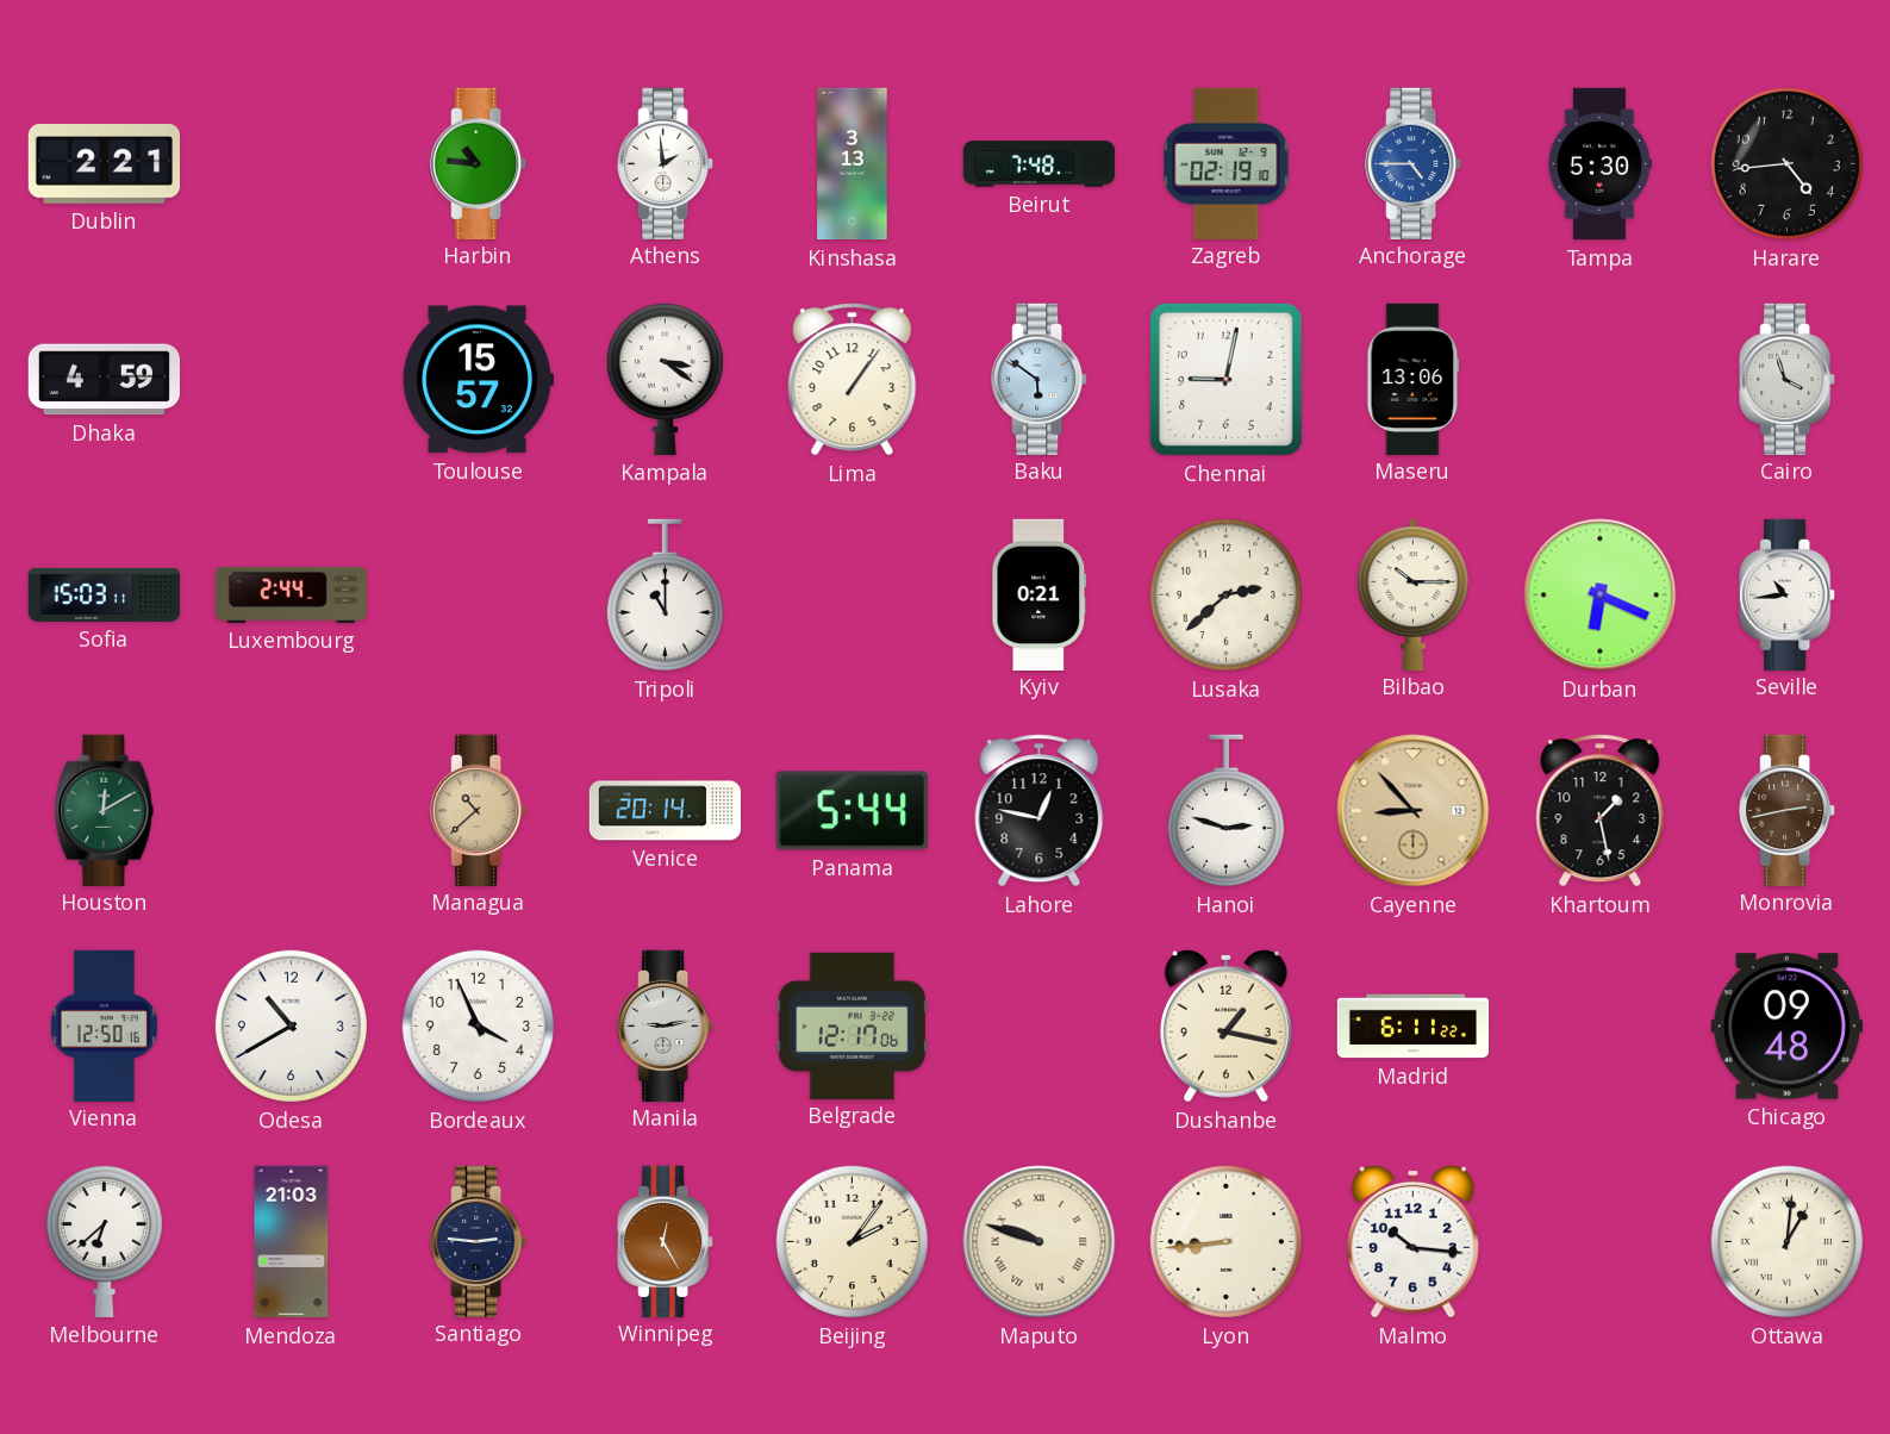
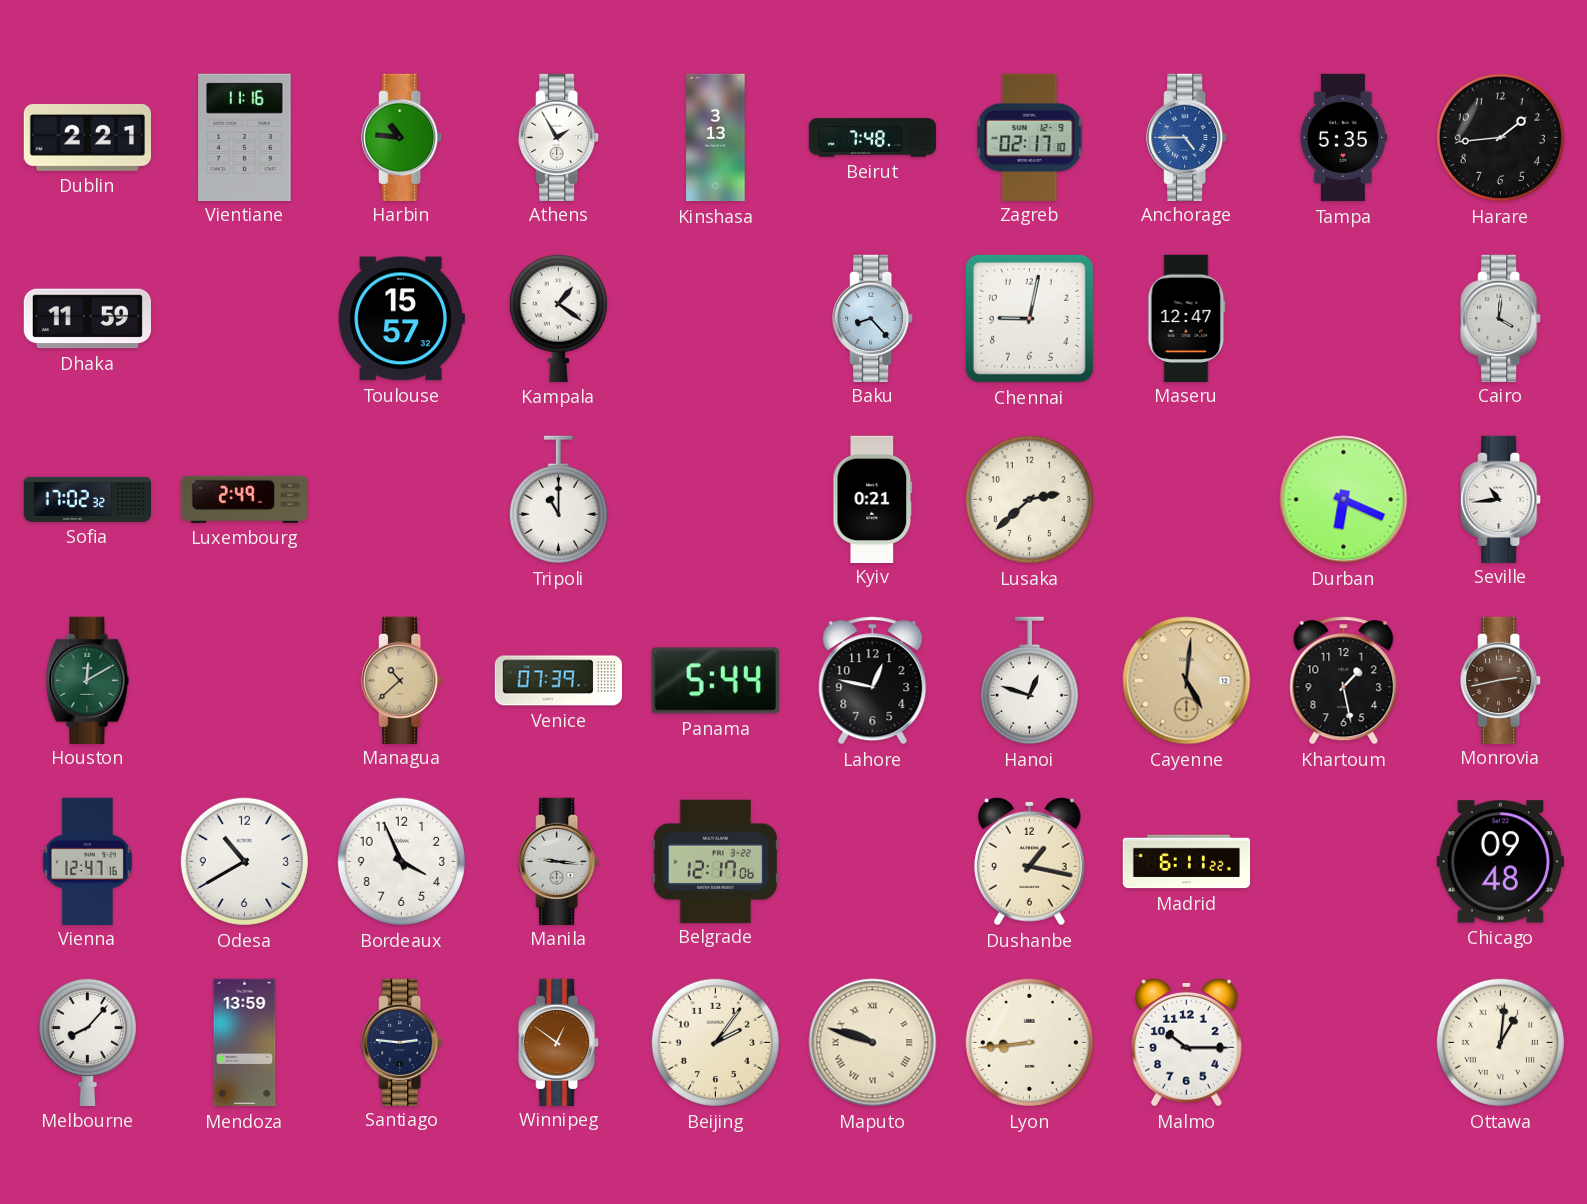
Vientiane: none -> 11:16
Athens: 1:59 -> 1:55
Zagreb: 02:19 -> 02:17
Tampa: 5:30 -> 5:35
Harare: 4:44 -> 1:44
Dhaka: 4:59 -> 11:59
Kampala: 3:21 -> 1:21
Lima: 1:06 -> none
Baku: 5:51 -> 8:23
Maseru: 13:06 -> 12:47
Cairo: 3:57 -> 4:01
Sofia: 15:03 -> 17:02
Luxembourg: 2:44 -> 2:49
Bilbao: 10:15 -> none
Venice: 20:14 -> 07:39
Hanoi: 2:48 -> 12:48
Cayenne: 8:53 -> 5:01
Vienna: 12:50 -> 12:47
Manila: 9:13 -> 9:16
Melbourne: 6:38 -> 8:07
Mendoza: 21:03 -> 13:59
Winnipeg: 12:25 -> 12:51
Malmo: 10:16 -> 10:15
